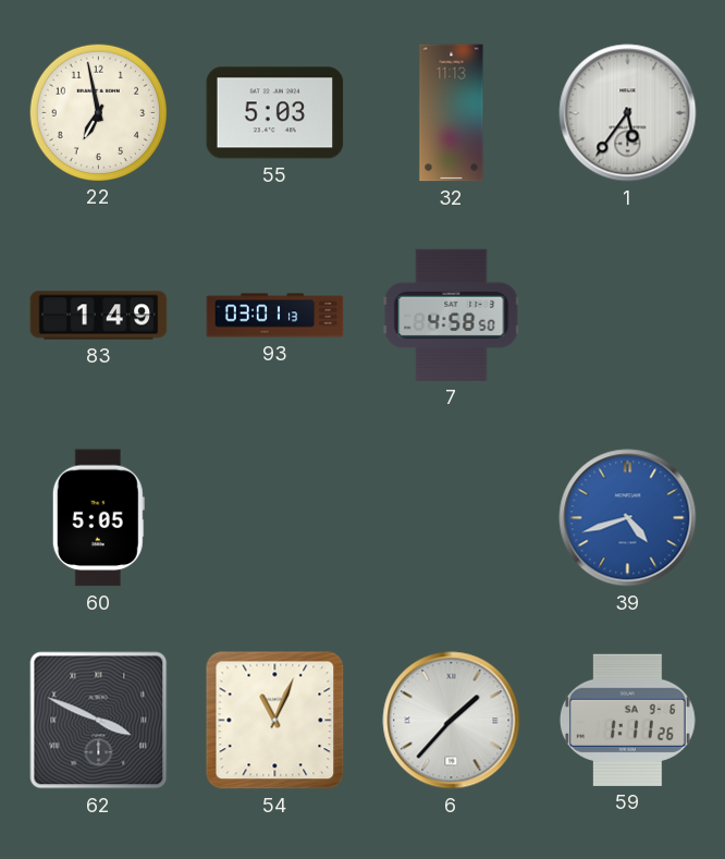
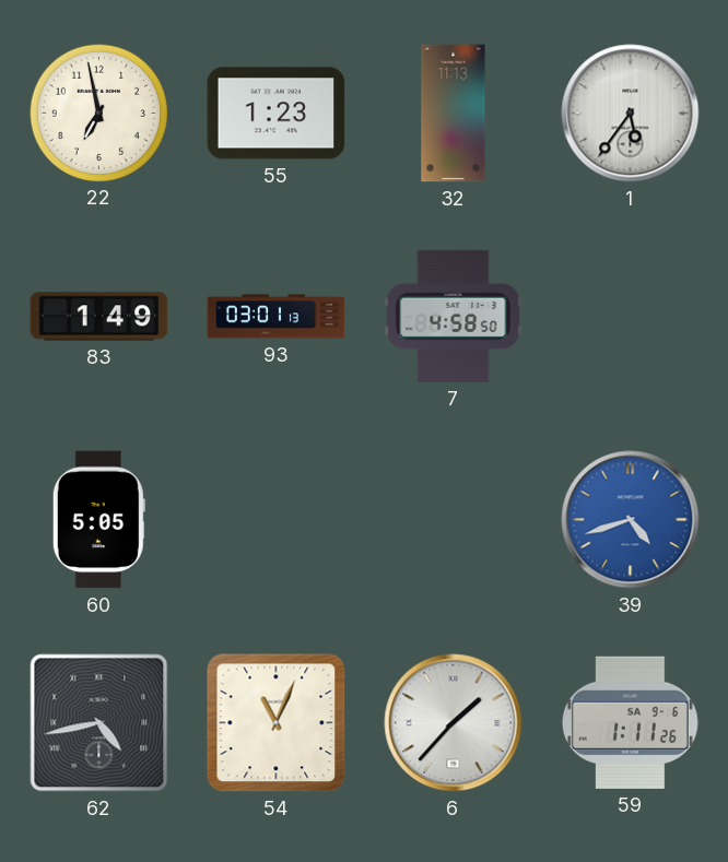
55: 5:03 -> 1:23
62: 3:49 -> 4:43
